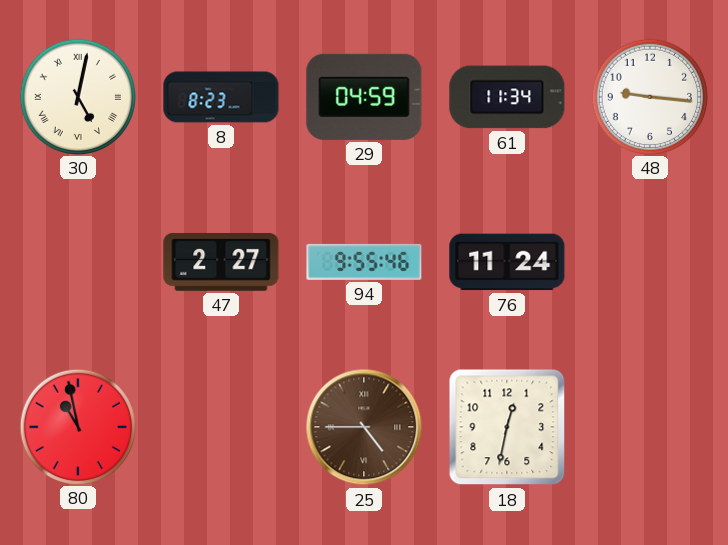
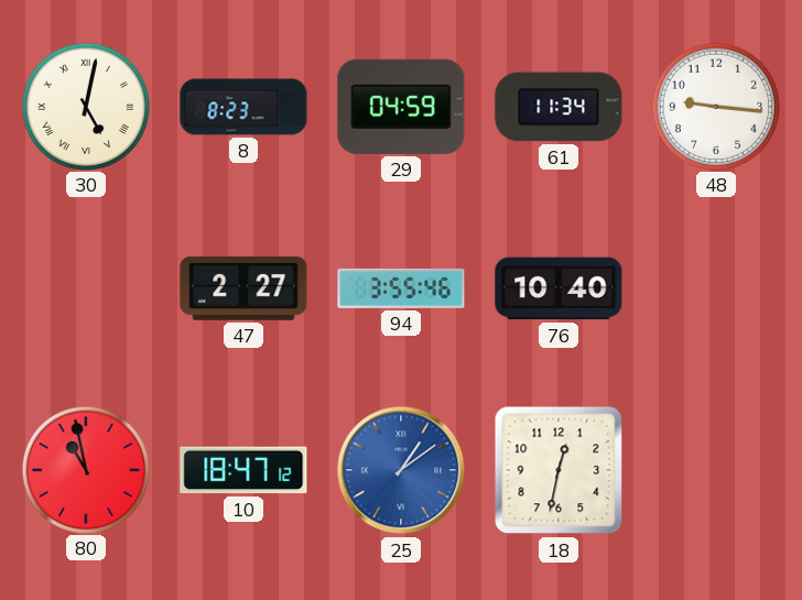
94: 9:55 -> 3:55
76: 11:24 -> 10:40
10: none -> 18:47
25: 4:45 -> 1:09
25 dial: brown -> blue
